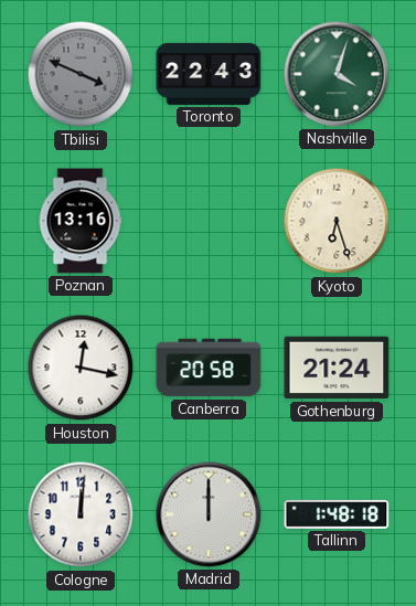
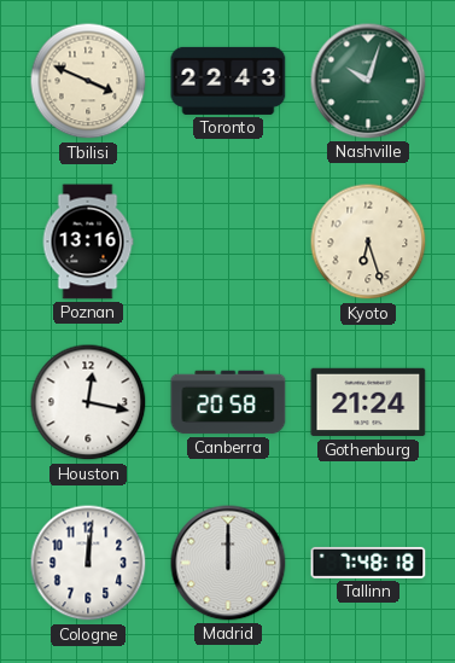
Tbilisi dial: grey -> cream
Nashville: 4:03 -> 10:03
Tallinn: 1:48 -> 7:48
